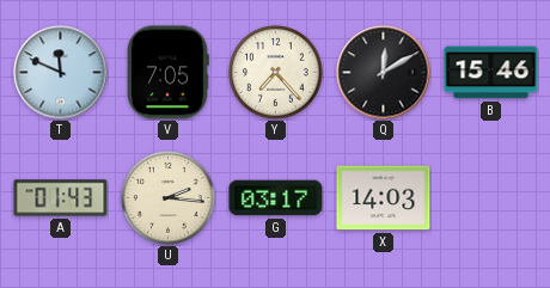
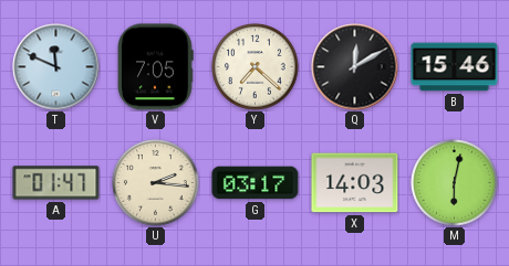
Y: 7:23 -> 7:22
A: 01:43 -> 01:47
M: none -> 6:02
